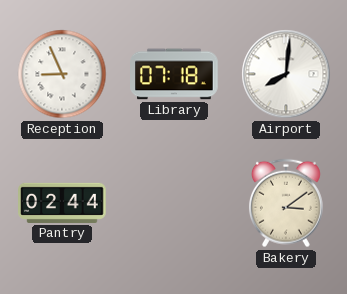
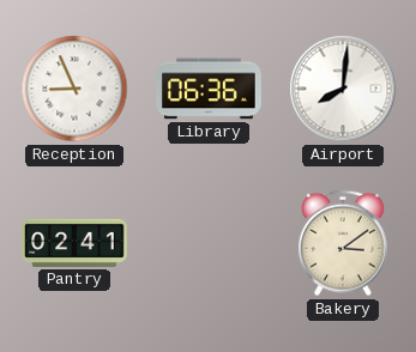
Library: 07:18 -> 06:36
Pantry: 02:44 -> 02:41
